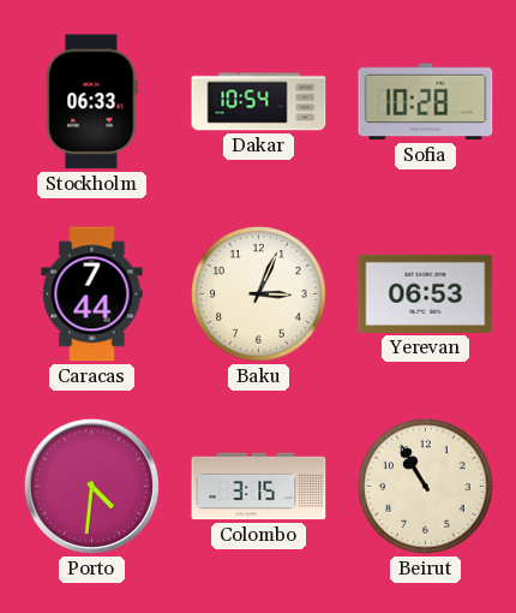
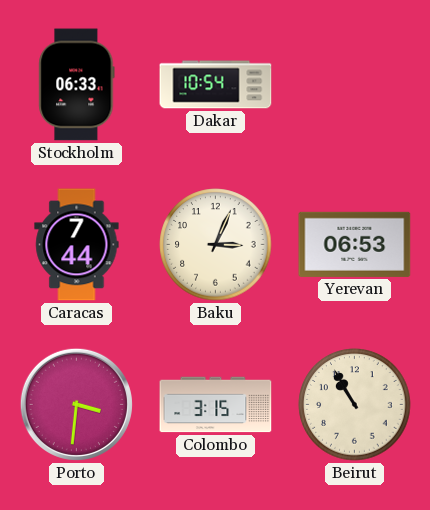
Sofia: 10:28 -> none
Porto: 4:31 -> 3:31
